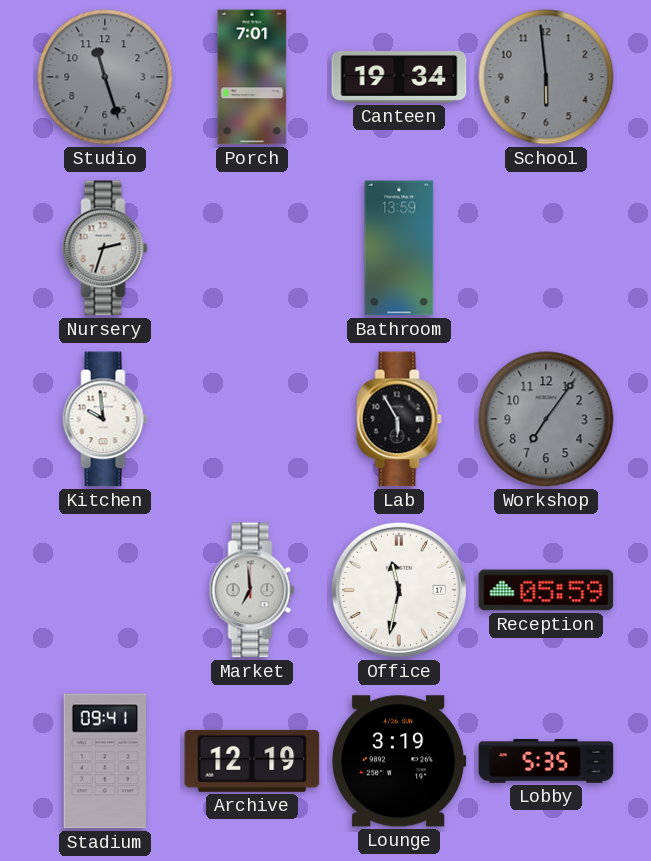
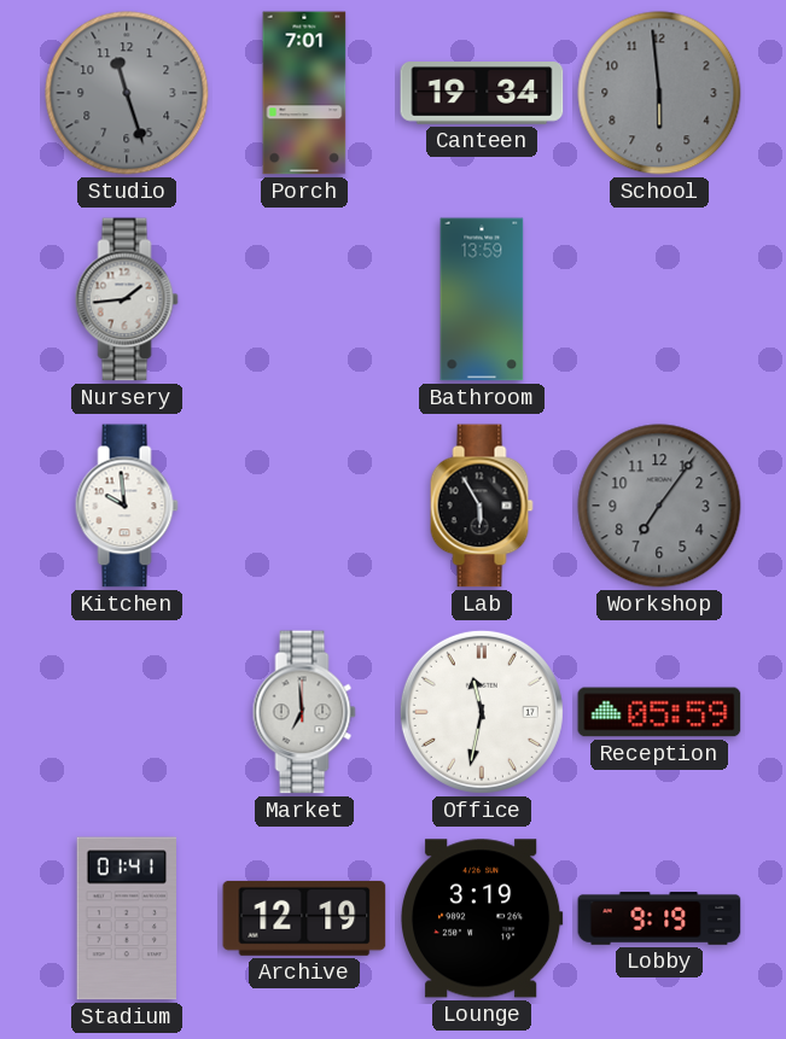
Nursery: 2:33 -> 1:44
Stadium: 09:41 -> 01:41
Lobby: 5:35 -> 9:19
